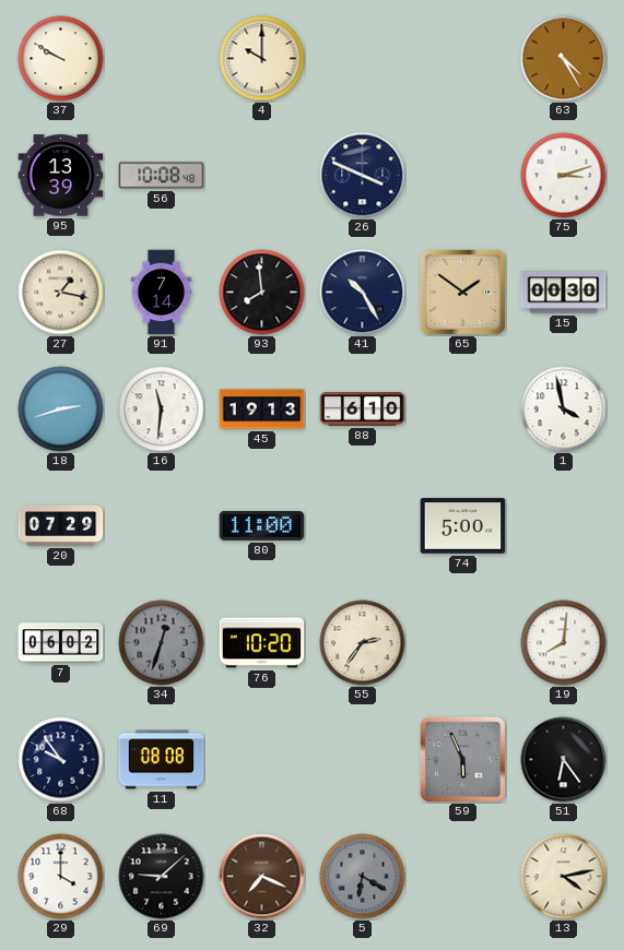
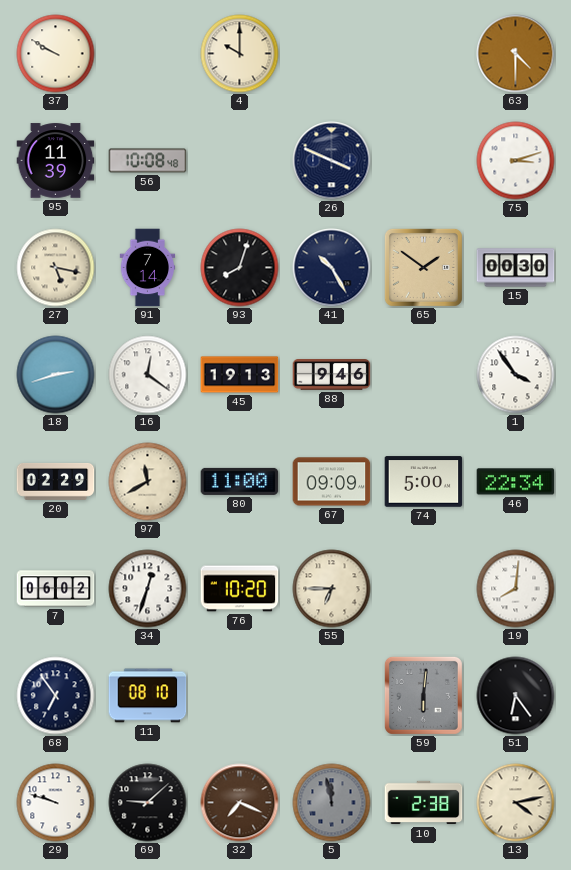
63: 4:25 -> 4:30
95: 13:39 -> 11:39
27: 1:17 -> 5:17
93: 7:59 -> 8:03
16: 11:31 -> 12:21
88: 6:10 -> 9:46
1: 3:58 -> 3:54
20: 07:29 -> 02:29
97: none -> 11:40
67: none -> 09:09
46: none -> 22:34
34 dial: grey -> white
55: 2:36 -> 6:45
68: 9:54 -> 6:54
11: 08:08 -> 08:10
59: 5:56 -> 6:01
29: 4:00 -> 9:48
5: 6:20 -> 11:58
10: none -> 2:38
